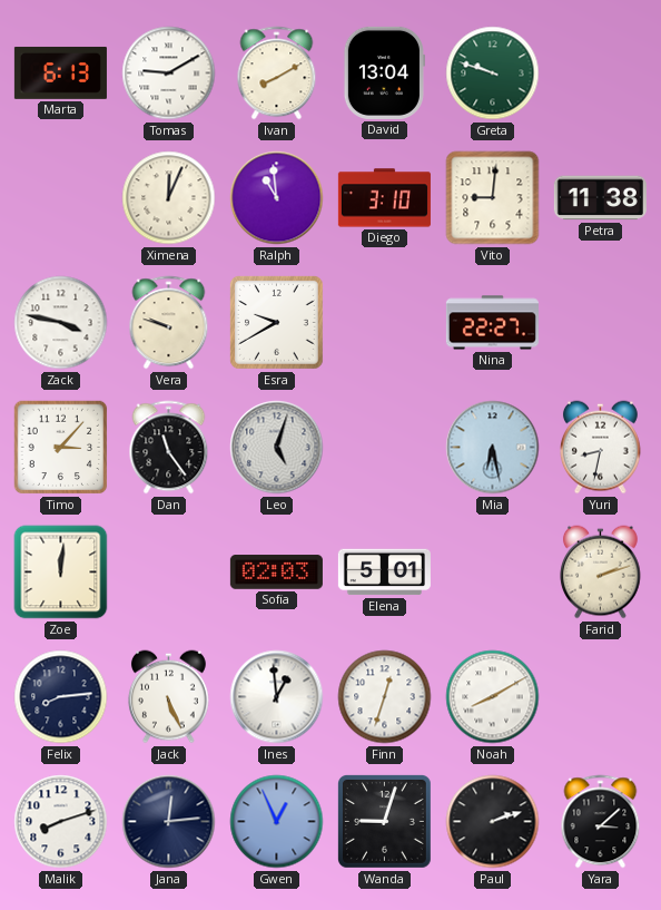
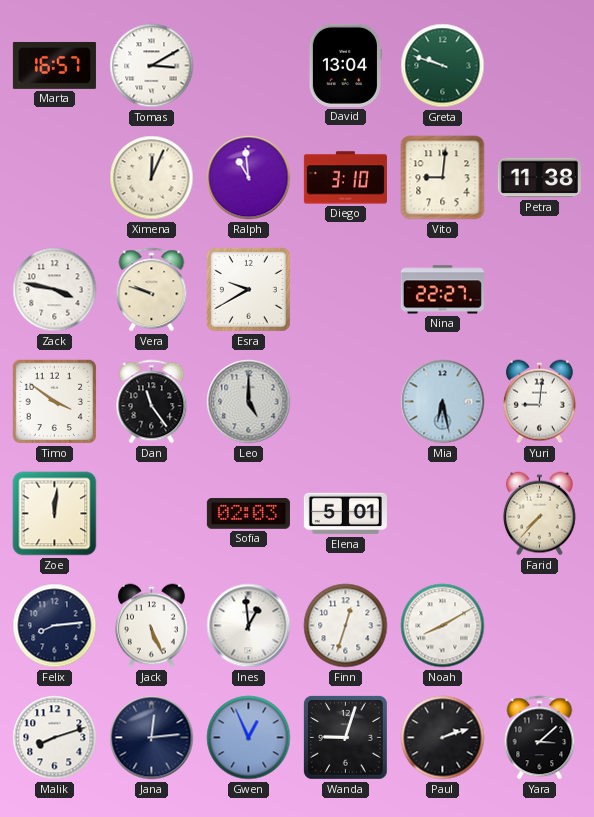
Marta: 6:13 -> 16:57
Tomas: 9:10 -> 3:10
Ivan: 8:10 -> none
Timo: 3:07 -> 3:51
Leo: 5:03 -> 5:00
Yuri: 8:32 -> 9:01
Farid: 2:12 -> 7:37
